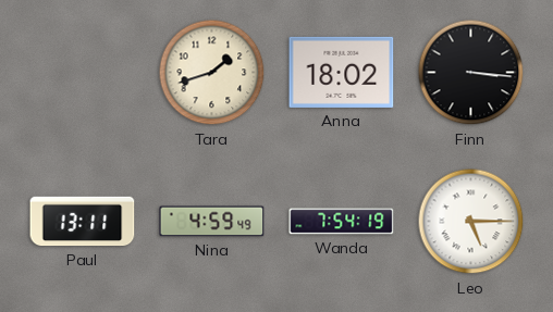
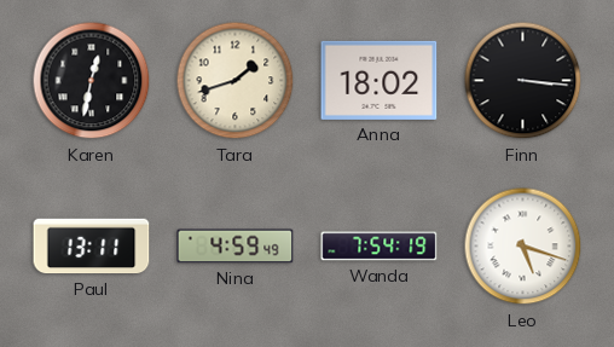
Karen: none -> 12:32
Leo: 5:15 -> 5:18
